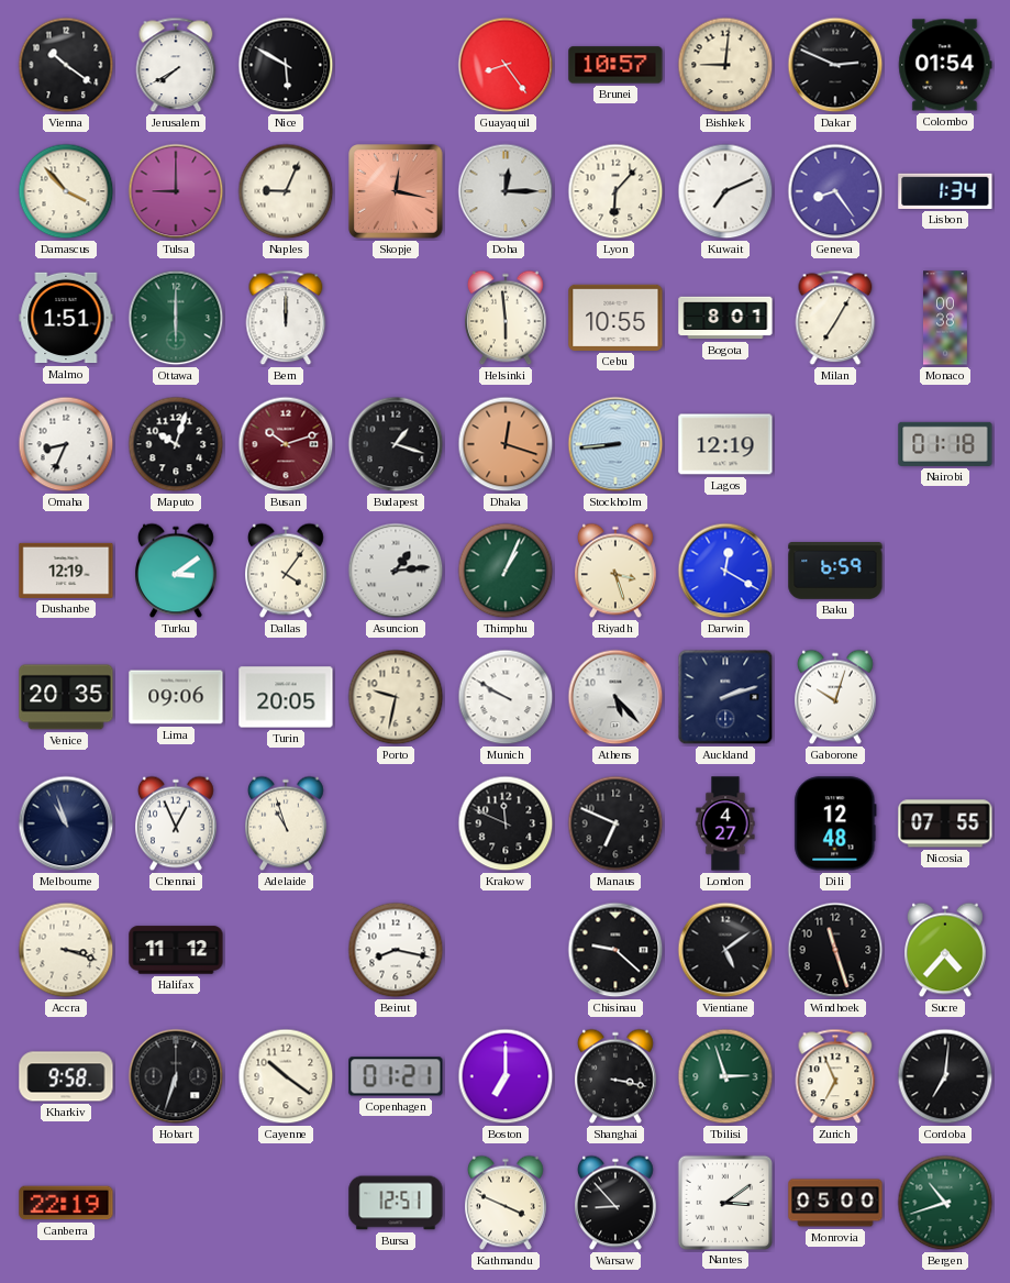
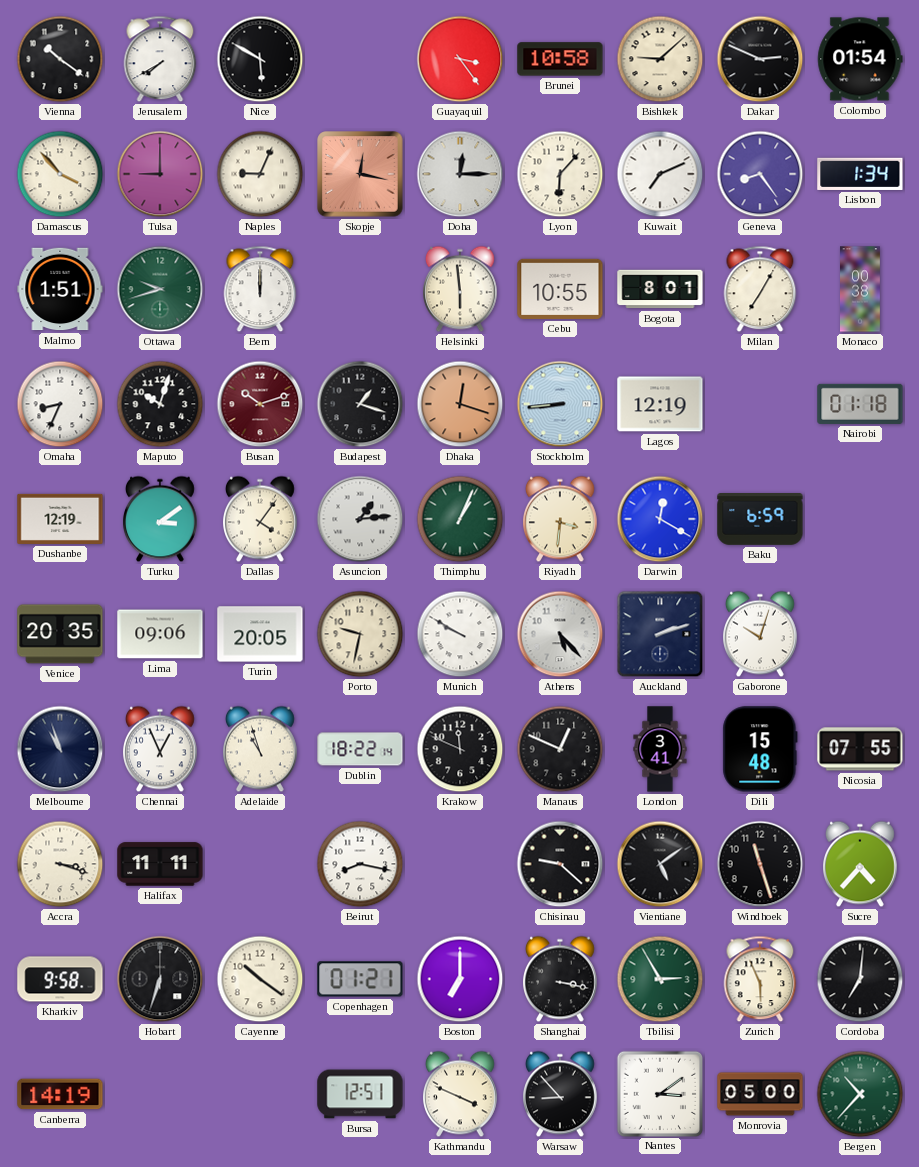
Guayaquil: 8:24 -> 3:24
Brunei: 10:57 -> 10:58
Bishkek: 9:01 -> 9:08
Ottawa: 6:00 -> 9:42
Riyadh: 3:27 -> 3:31
Dublin: none -> 18:22
Manaus: 6:49 -> 12:49
London: 4:27 -> 3:41
Dili: 12:48 -> 15:48
Halifax: 11:12 -> 11:11
Tbilisi: 2:57 -> 2:55
Zurich: 6:56 -> 5:56
Canberra: 22:19 -> 14:19
Bergen: 10:42 -> 10:37
